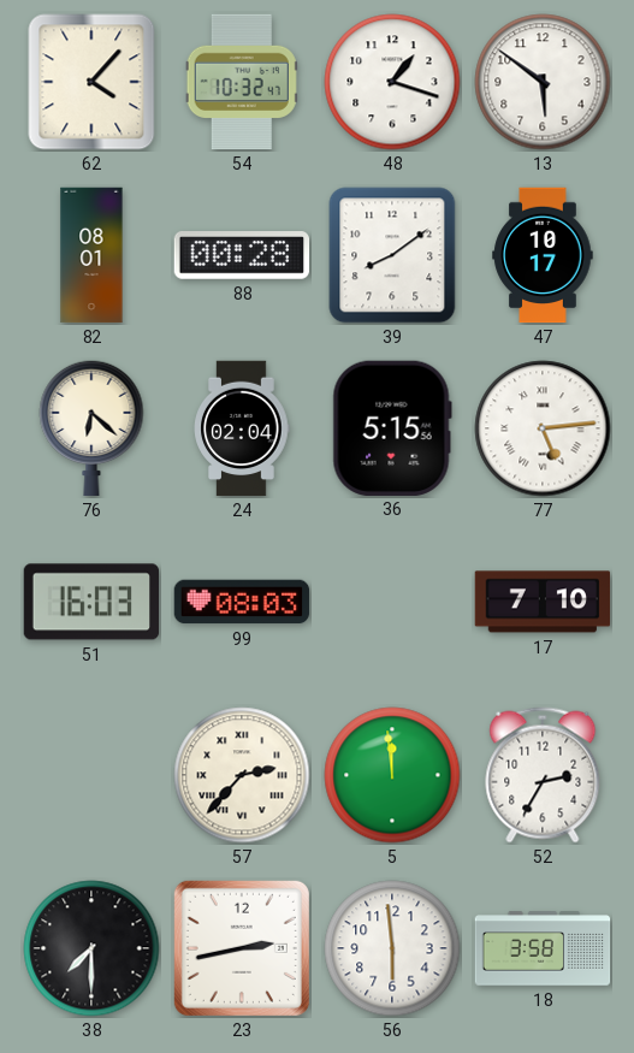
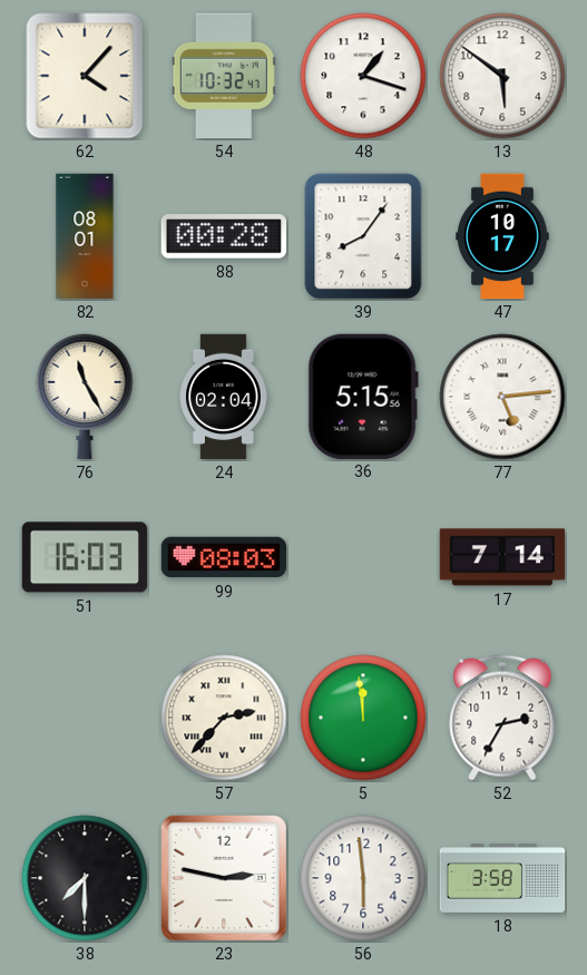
39: 8:09 -> 8:06
76: 6:22 -> 11:25
17: 7:10 -> 7:14
23: 2:43 -> 2:47
